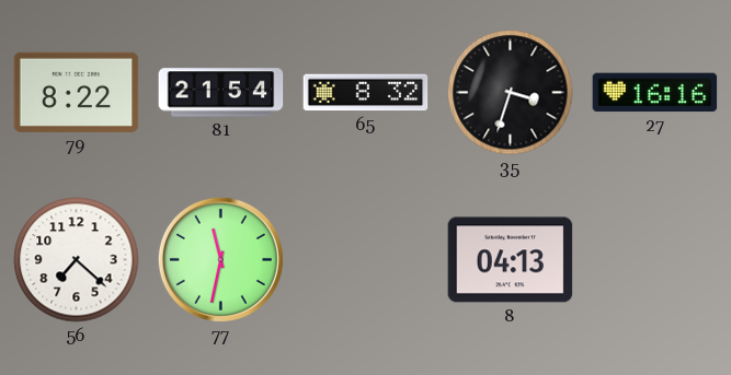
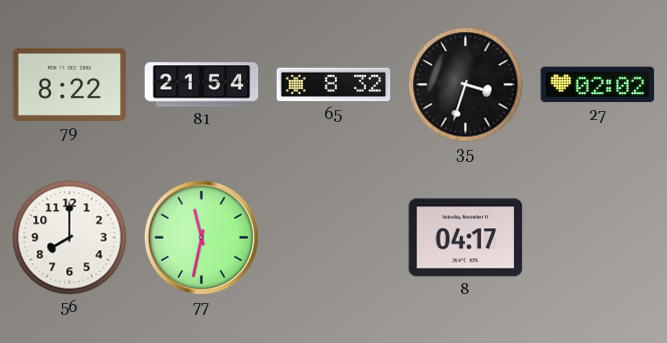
27: 16:16 -> 02:02
56: 7:22 -> 8:00
8: 04:13 -> 04:17
